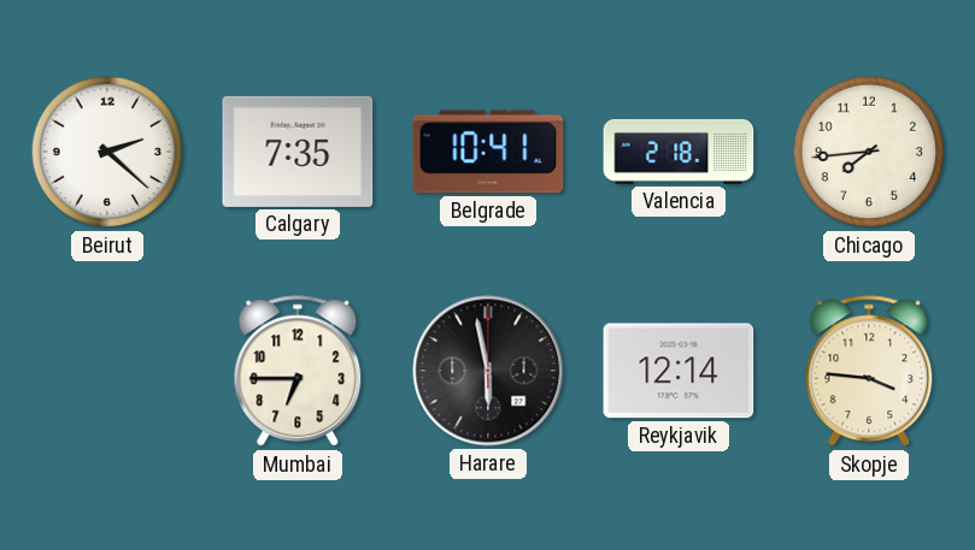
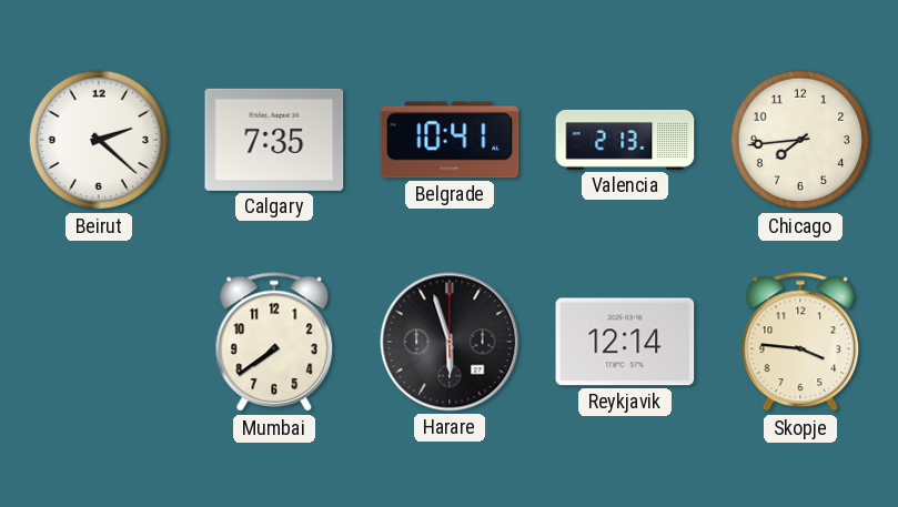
Valencia: 2:18 -> 2:13
Mumbai: 6:45 -> 7:39
Harare: 5:58 -> 5:57
